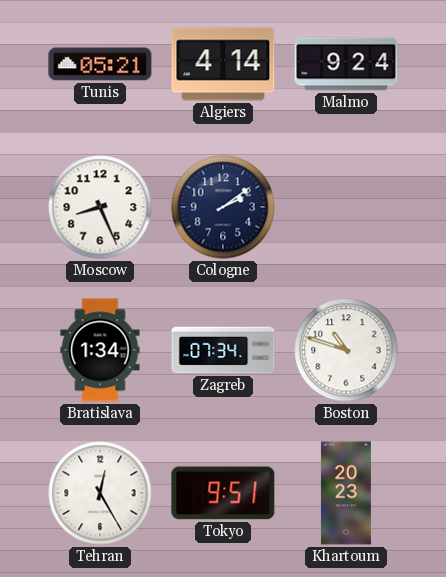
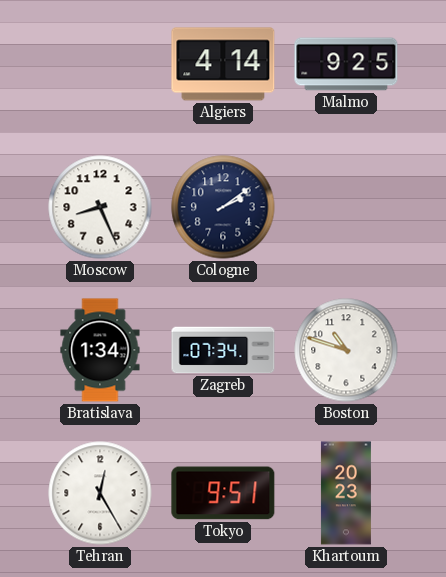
Tunis: 05:21 -> none
Malmo: 9:24 -> 9:25
